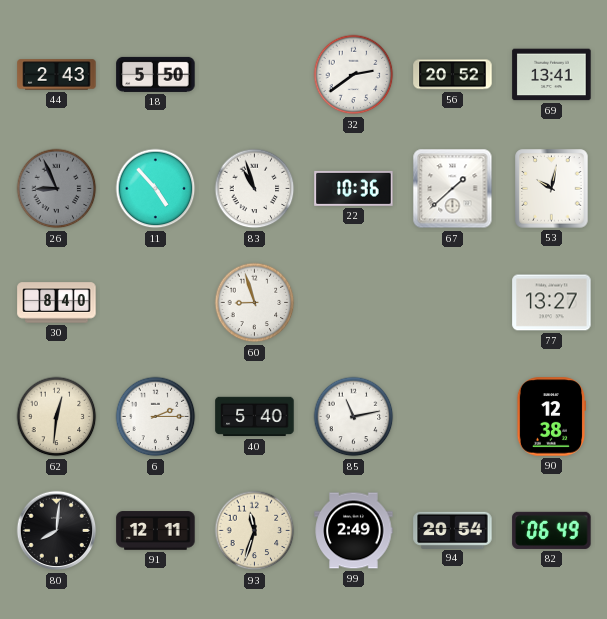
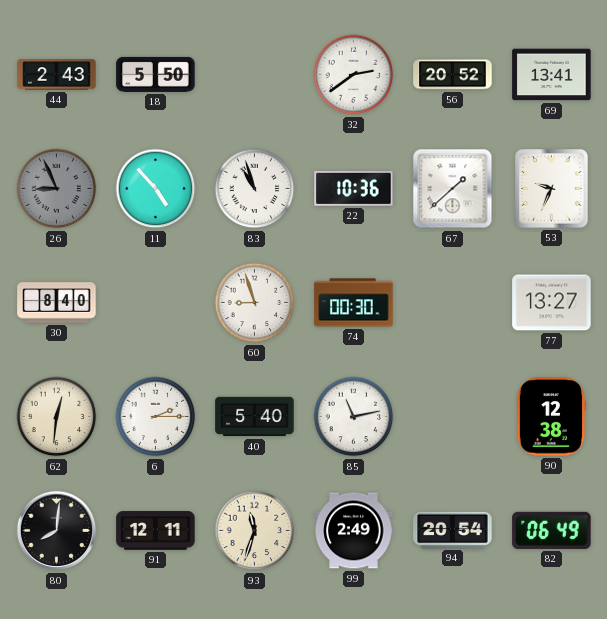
53: 10:02 -> 9:34
74: none -> 00:30
